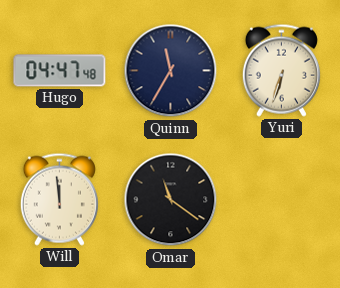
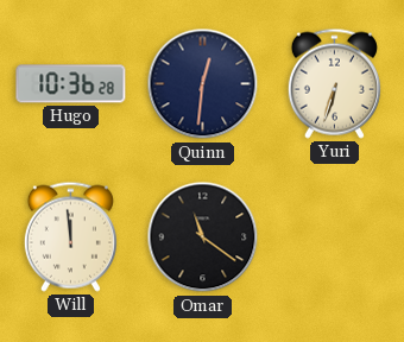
Hugo: 04:47 -> 10:36
Quinn: 11:35 -> 12:31
